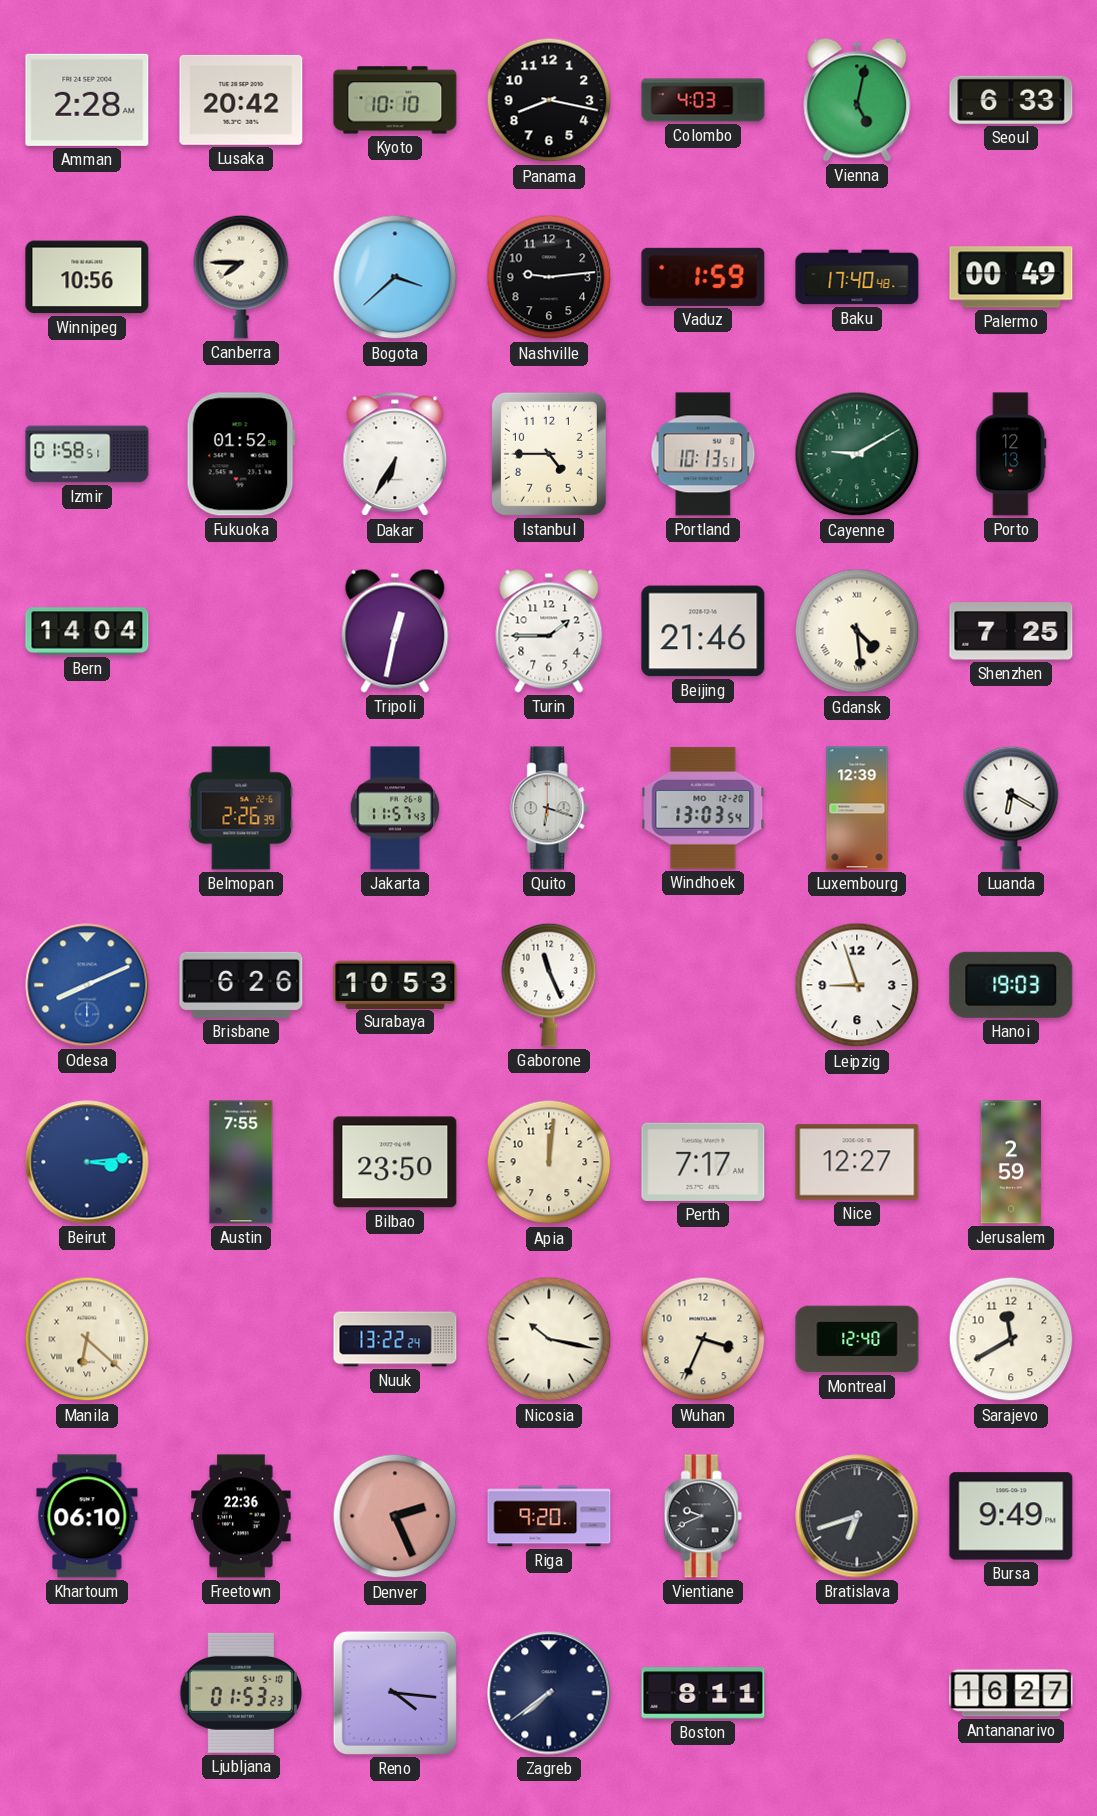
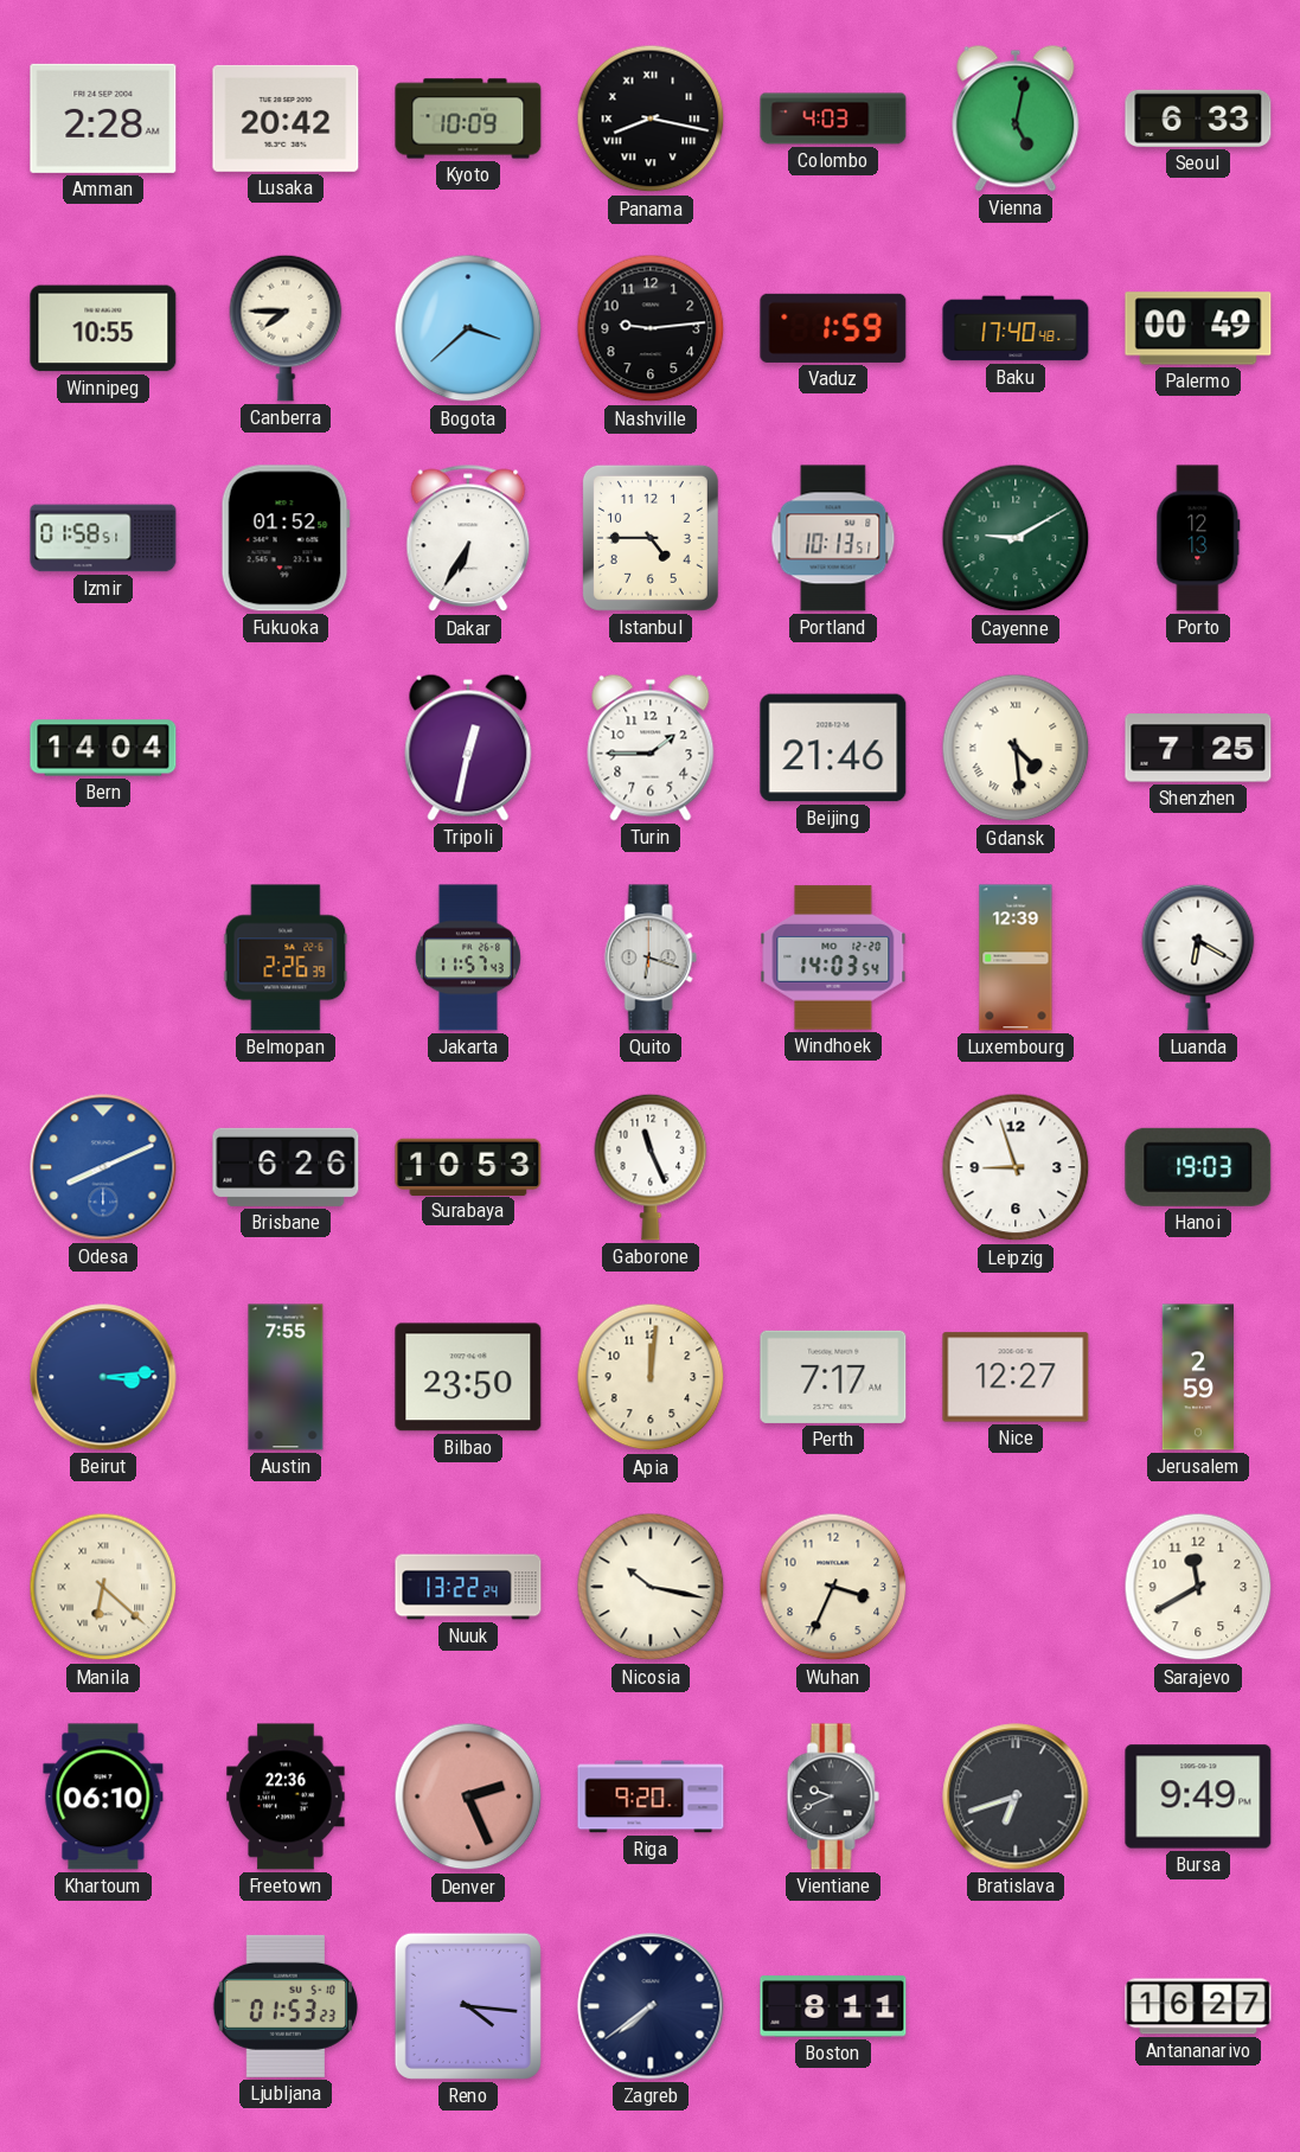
Kyoto: 10:10 -> 10:09
Panama numerals: Arabic -> Roman
Winnipeg: 10:56 -> 10:55
Windhoek: 13:03 -> 14:03
Montreal: 12:40 -> none
